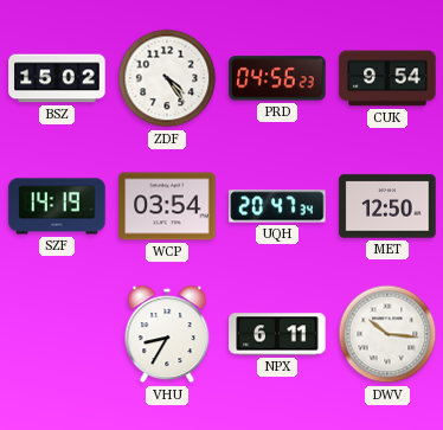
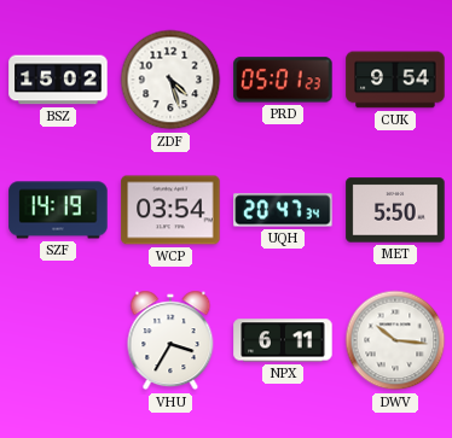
ZDF: 4:24 -> 4:27
PRD: 04:56 -> 05:01
MET: 12:50 -> 5:50
VHU: 8:35 -> 3:35
